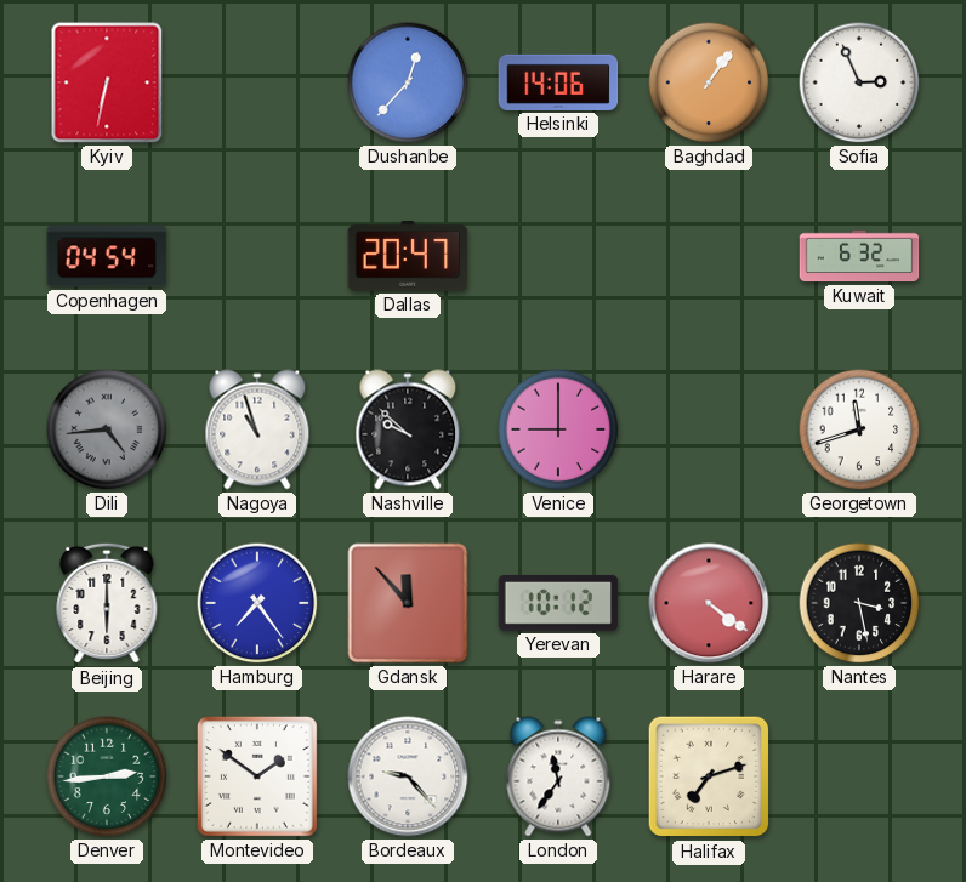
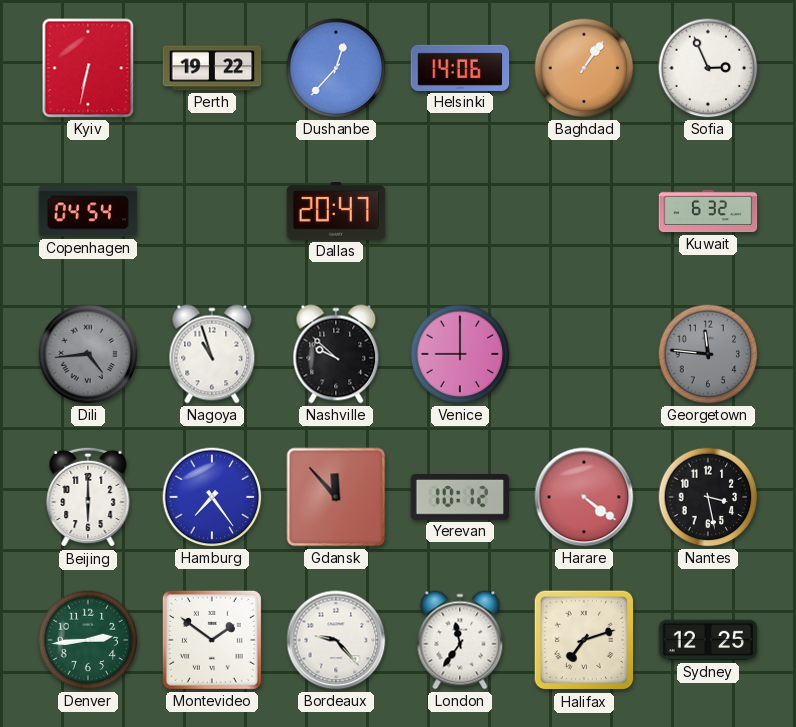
Perth: none -> 19:22
Georgetown: 11:42 -> 11:46
Georgetown dial: white -> grey
Sydney: none -> 12:25
